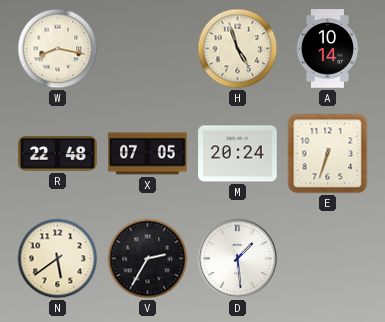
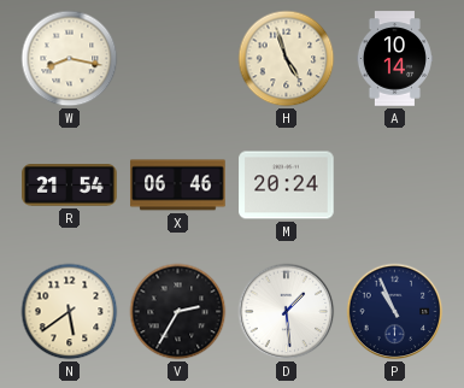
R: 22:48 -> 21:54
X: 07:05 -> 06:46
E: 6:33 -> none
P: none -> 10:56
